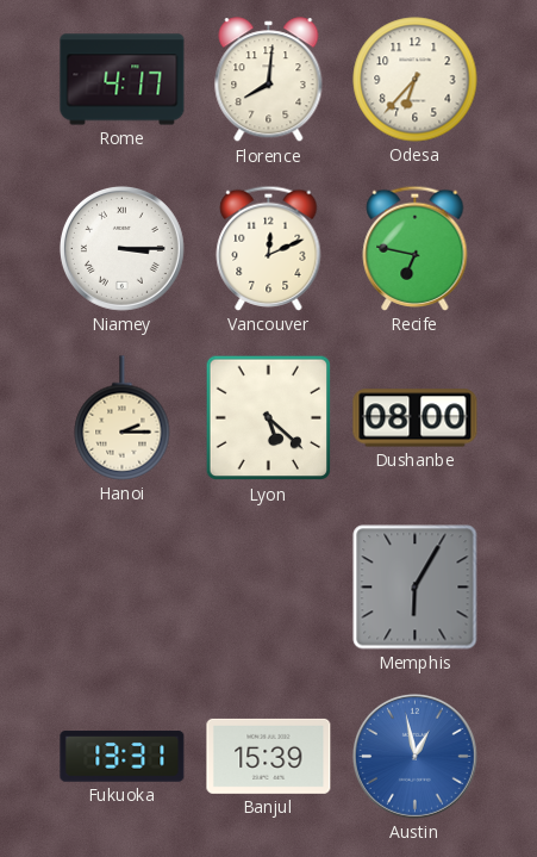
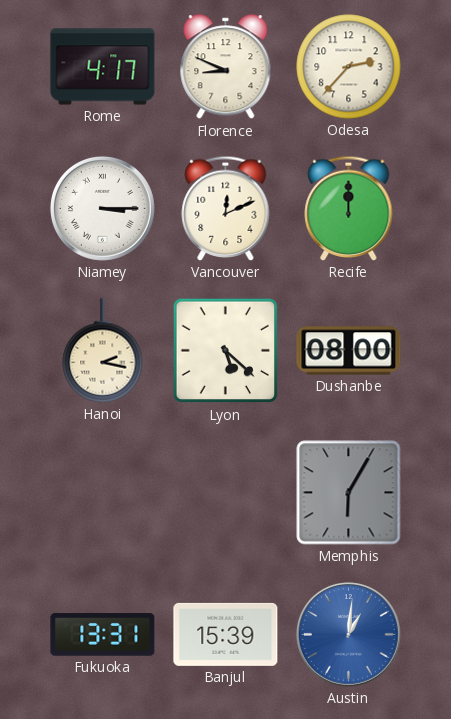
Florence: 8:01 -> 8:49
Odesa: 6:37 -> 2:37
Recife: 6:47 -> 12:00
Hanoi: 2:15 -> 2:17
Austin: 12:58 -> 1:01
